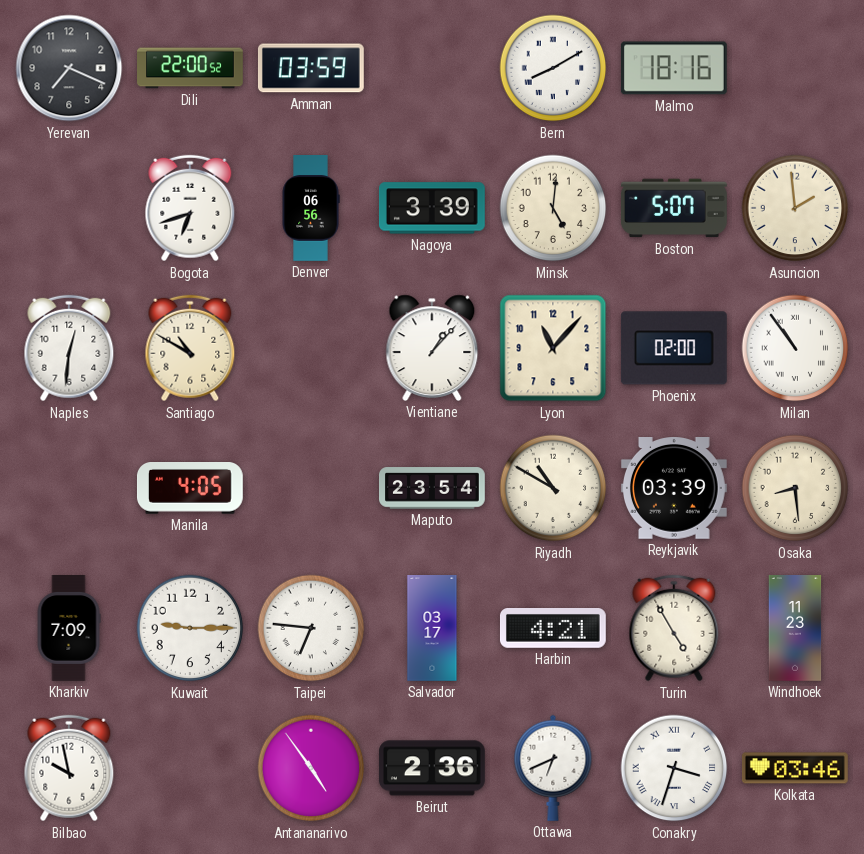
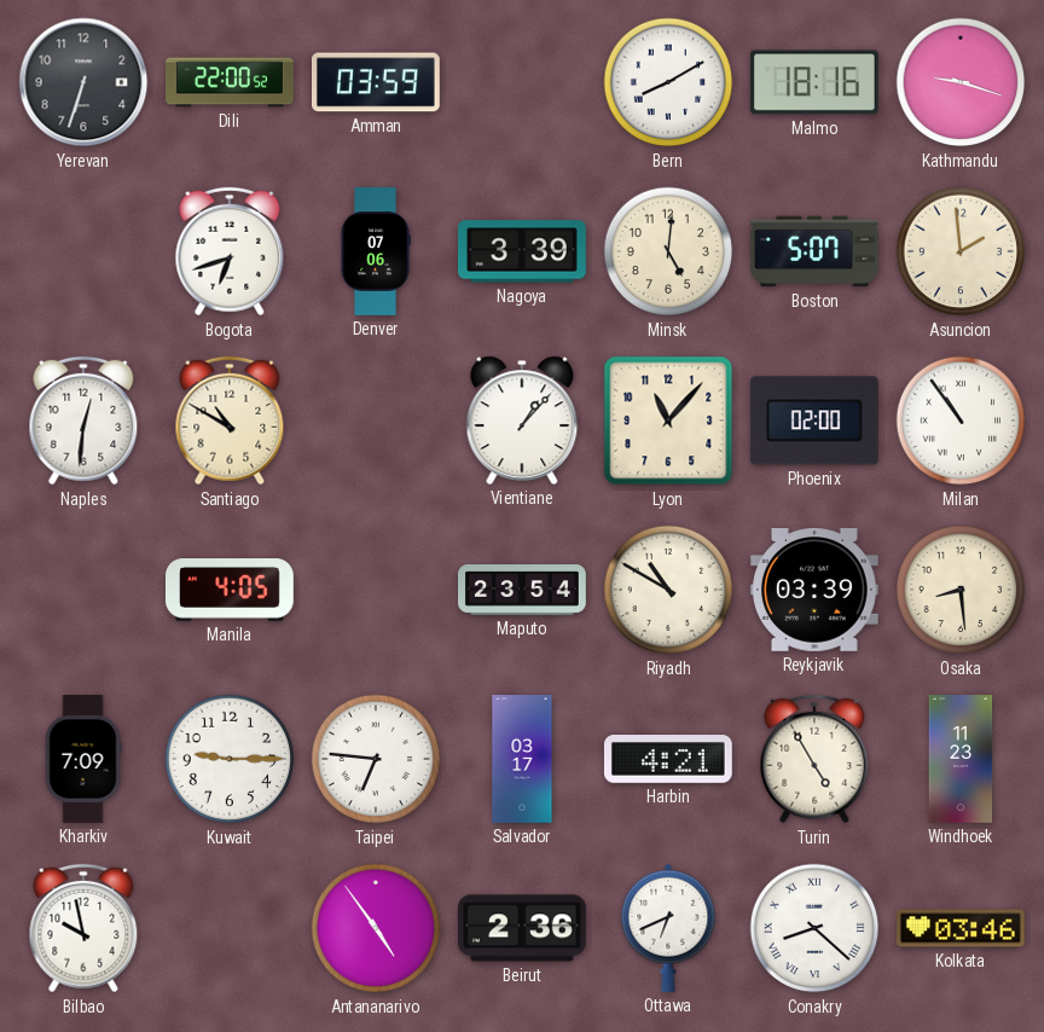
Yerevan: 7:19 -> 6:33
Kathmandu: none -> 9:18
Denver: 06:56 -> 07:06
Conakry: 3:33 -> 8:22
